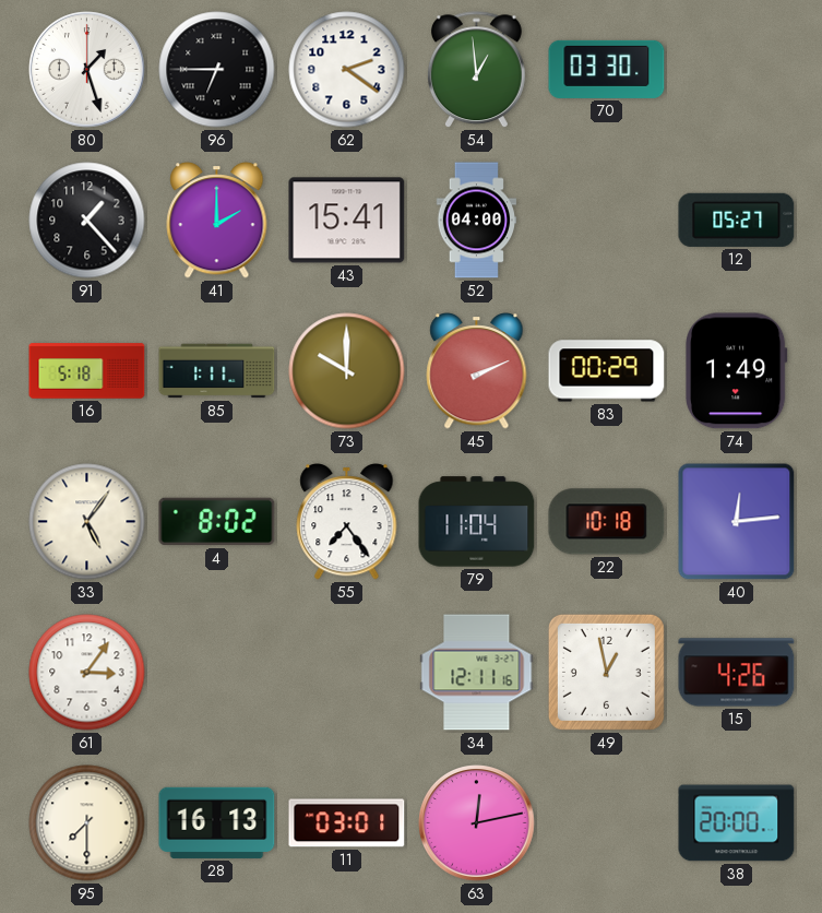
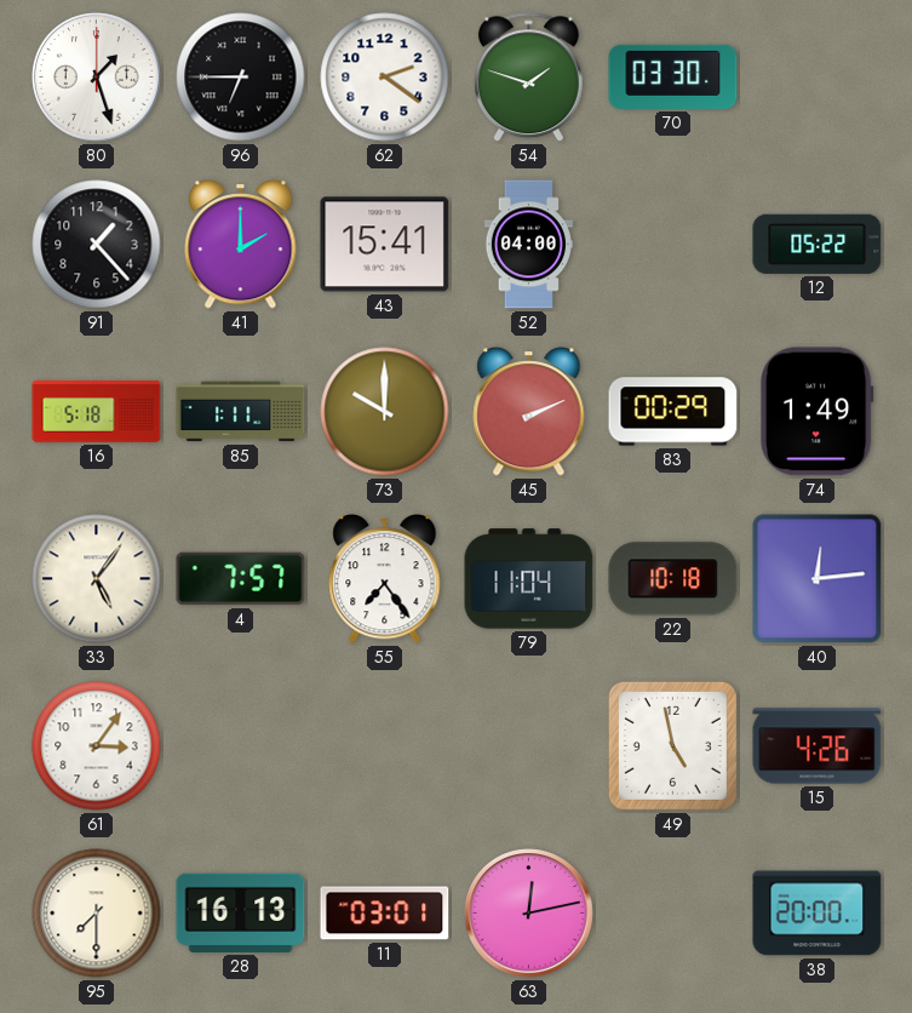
54: 12:59 -> 1:48
12: 05:27 -> 05:22
4: 8:02 -> 7:57
34: 12:11 -> none
49: 12:58 -> 4:58
